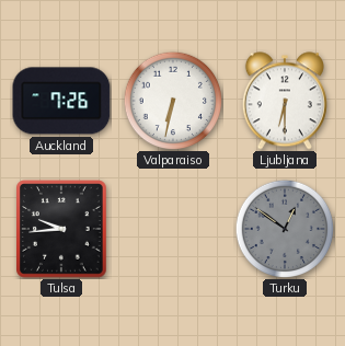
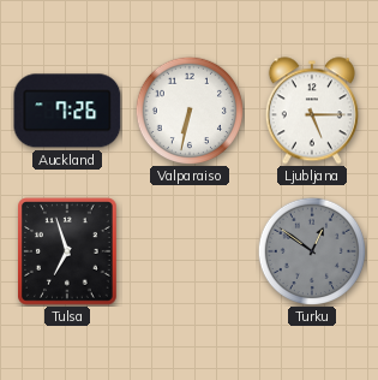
Ljubljana: 6:30 -> 5:15
Tulsa: 9:44 -> 6:57
